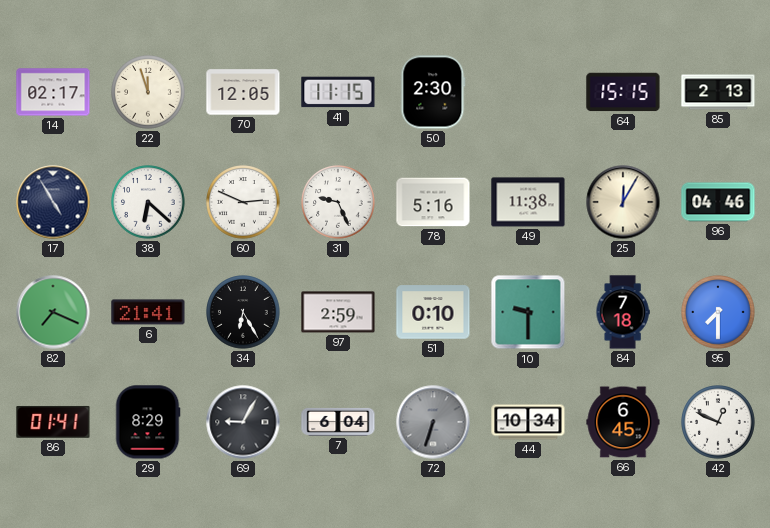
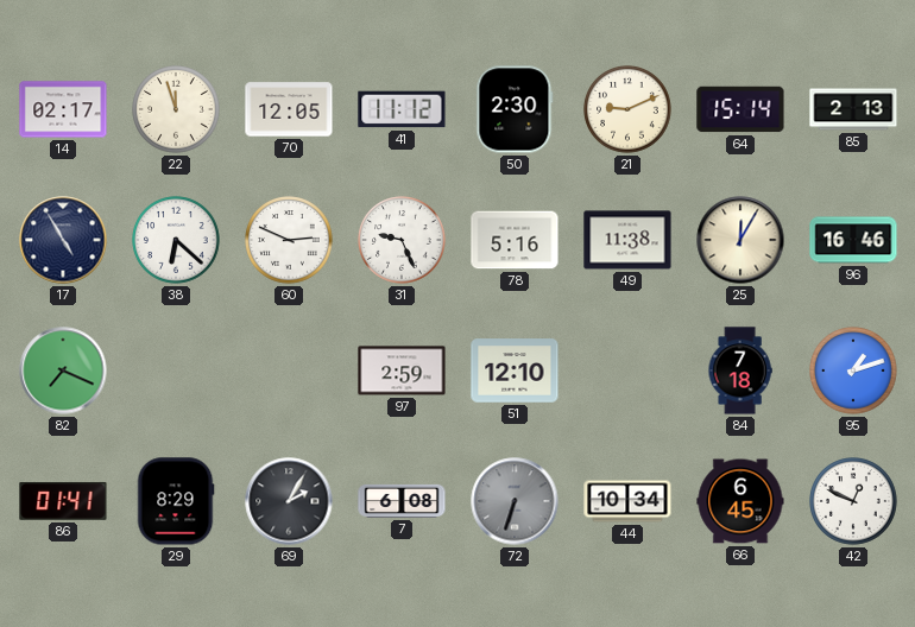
41: 11:15 -> 11:12
21: none -> 9:11
64: 15:15 -> 15:14
96: 04:46 -> 16:46
6: 21:41 -> none
34: 6:25 -> none
51: 0:10 -> 12:10
10: 9:30 -> none
95: 7:30 -> 1:12
69: 9:05 -> 2:05
7: 6:04 -> 6:08
